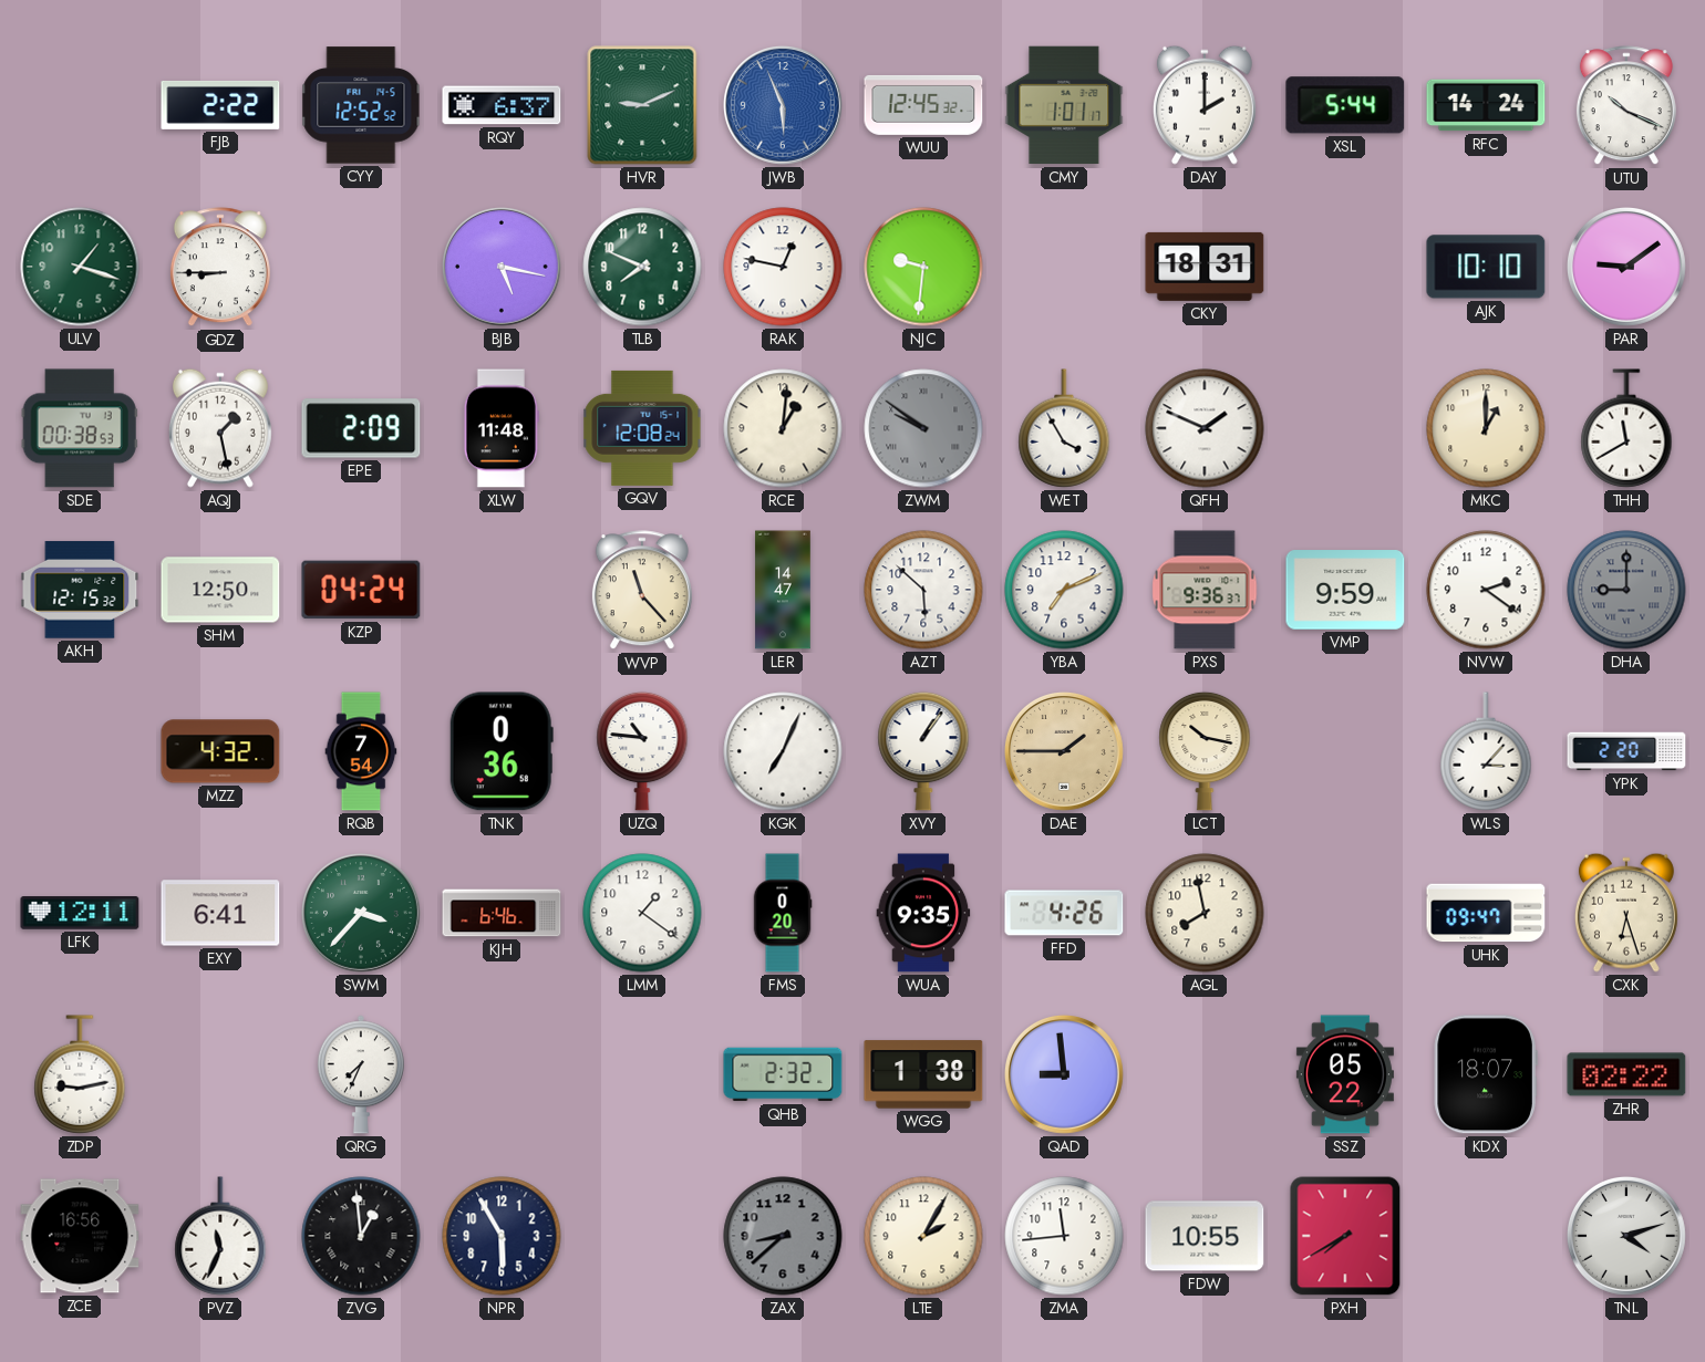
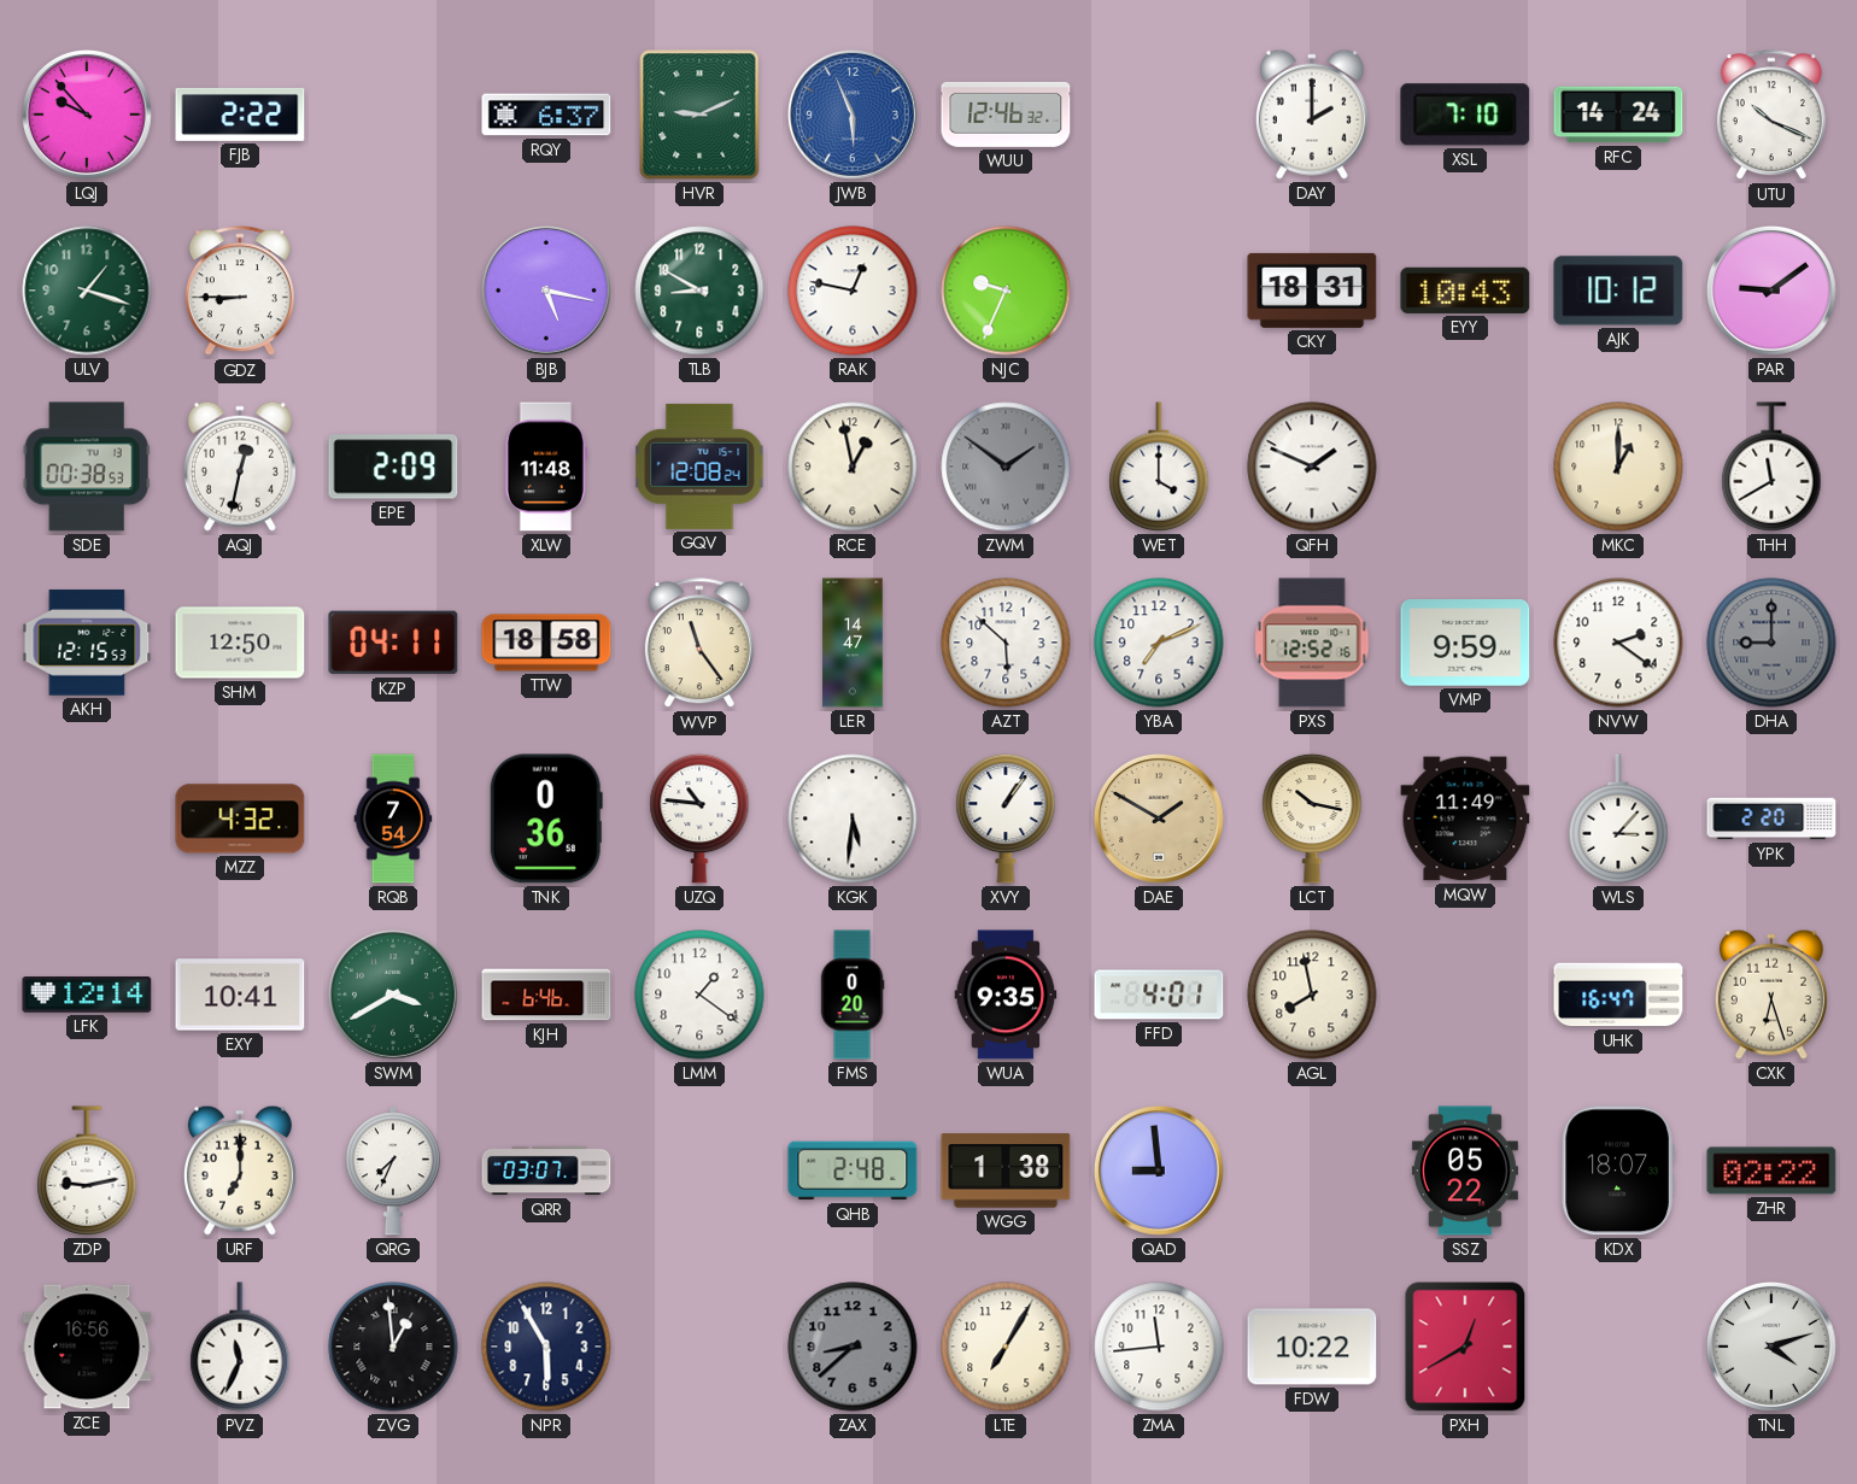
LQJ: none -> 9:53
CYY: 12:52 -> none
WUU: 12:45 -> 12:46
CMY: 1:01 -> none
XSL: 5:44 -> 7:10
TLB: 7:49 -> 8:50
NJC: 9:31 -> 9:34
EYY: none -> 10:43
AJK: 10:10 -> 10:12
AQJ: 1:28 -> 12:32
RCE: 1:01 -> 12:58
ZWM: 9:51 -> 1:51
WET: 3:55 -> 4:00
AKH: 12:15:32 -> 12:15:53
KZP: 04:24 -> 04:11
TTW: none -> 18:58
WVP: 11:23 -> 11:24
PXS: 9:36 -> 12:52
KGK: 7:04 -> 5:31
DAE: 1:45 -> 1:50
MQW: none -> 11:49
LFK: 12:11 -> 12:14
EXY: 6:41 -> 10:41
SWM: 3:37 -> 3:40
FFD: 4:26 -> 4:01
UHK: 09:47 -> 16:47
URF: none -> 7:00
QRR: none -> 03:07
QHB: 2:32 -> 2:48
LTE: 2:05 -> 7:05
FDW: 10:55 -> 10:22
PXH: 7:40 -> 12:40
